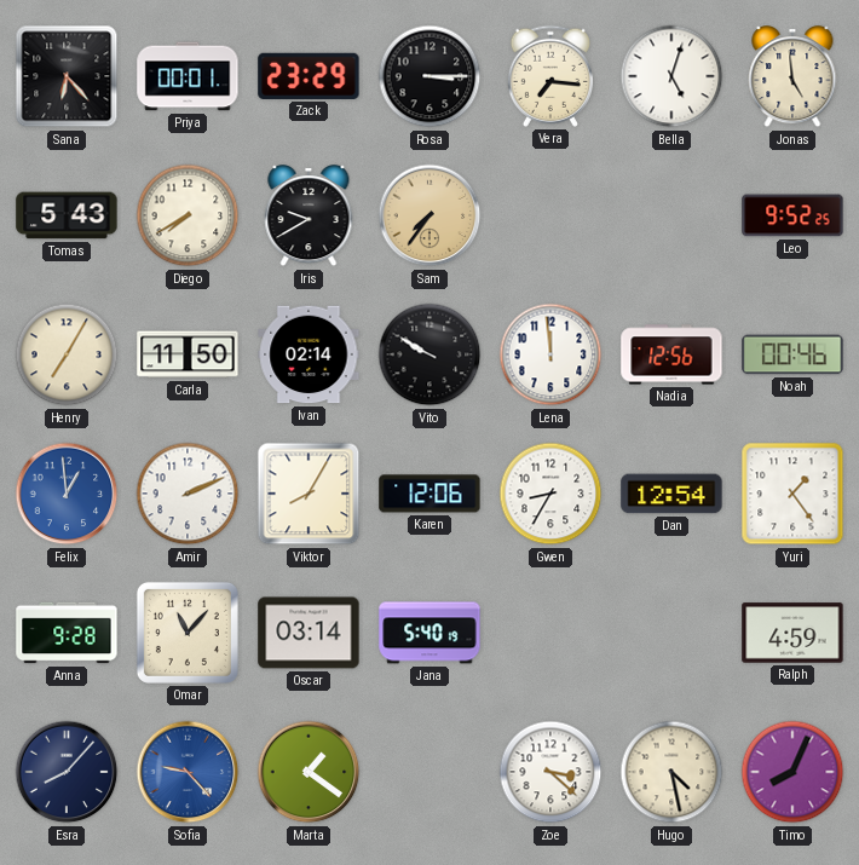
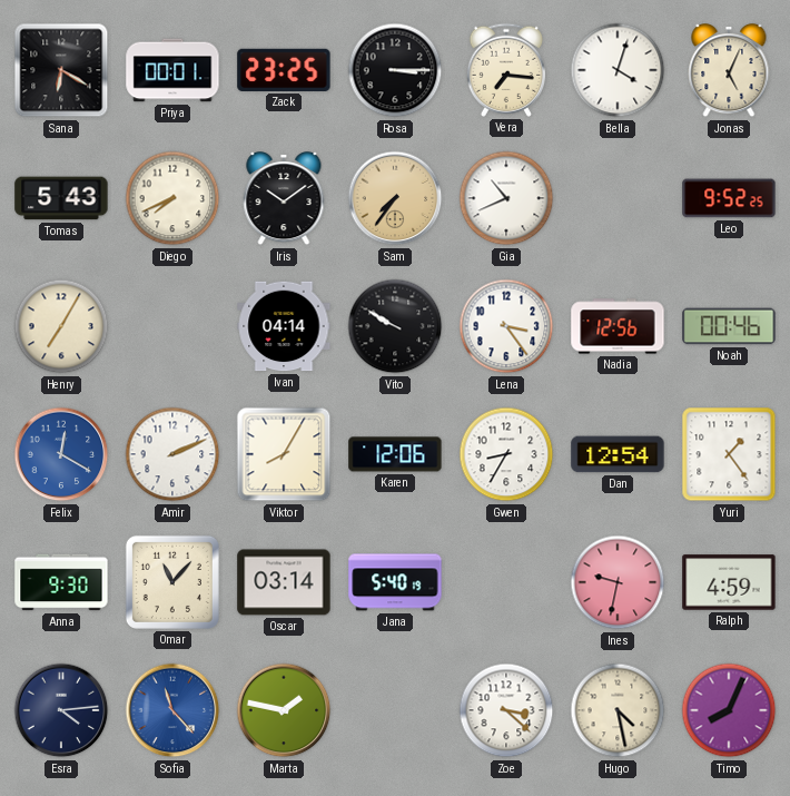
Sana: 6:23 -> 6:20
Zack: 23:29 -> 23:25
Bella: 5:03 -> 4:03
Jonas: 4:59 -> 5:04
Diego: 7:40 -> 7:41
Iris: 9:40 -> 10:09
Gia: none -> 10:41
Carla: 11:50 -> none
Ivan: 02:14 -> 04:14
Lena: 11:59 -> 3:24
Felix: 12:59 -> 12:20
Anna: 9:28 -> 9:30
Ines: none -> 9:32
Esra: 8:07 -> 4:14
Sofia: 9:23 -> 11:23
Marta: 1:21 -> 1:47
